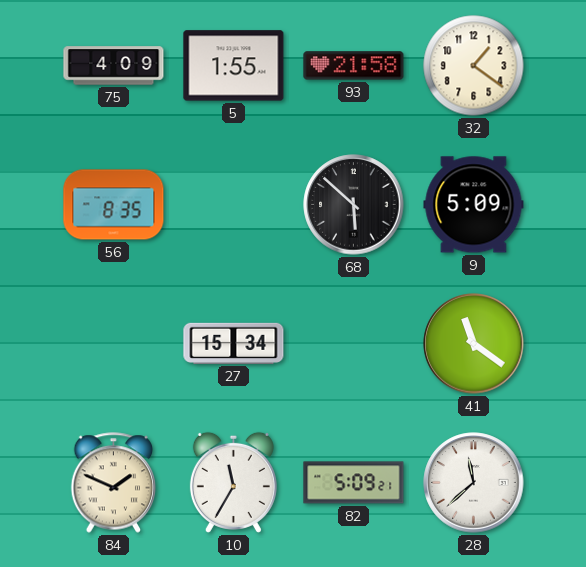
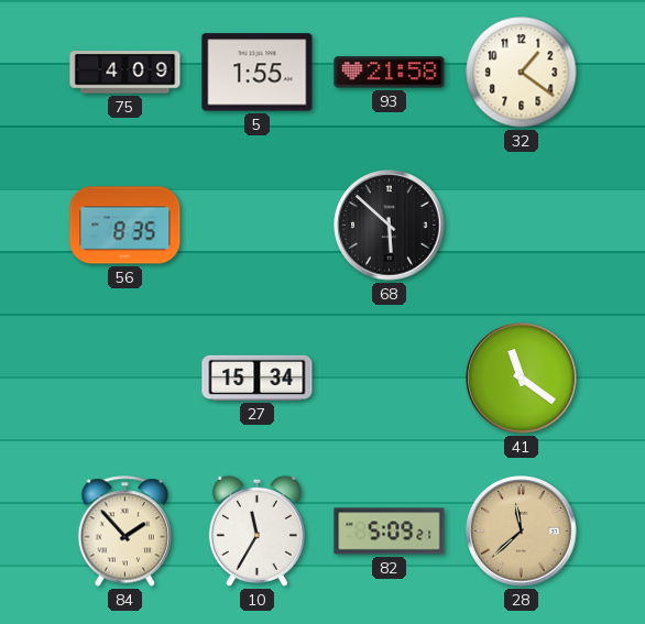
9: 5:09 -> none
84: 1:49 -> 1:53
28 dial: white -> champagne
